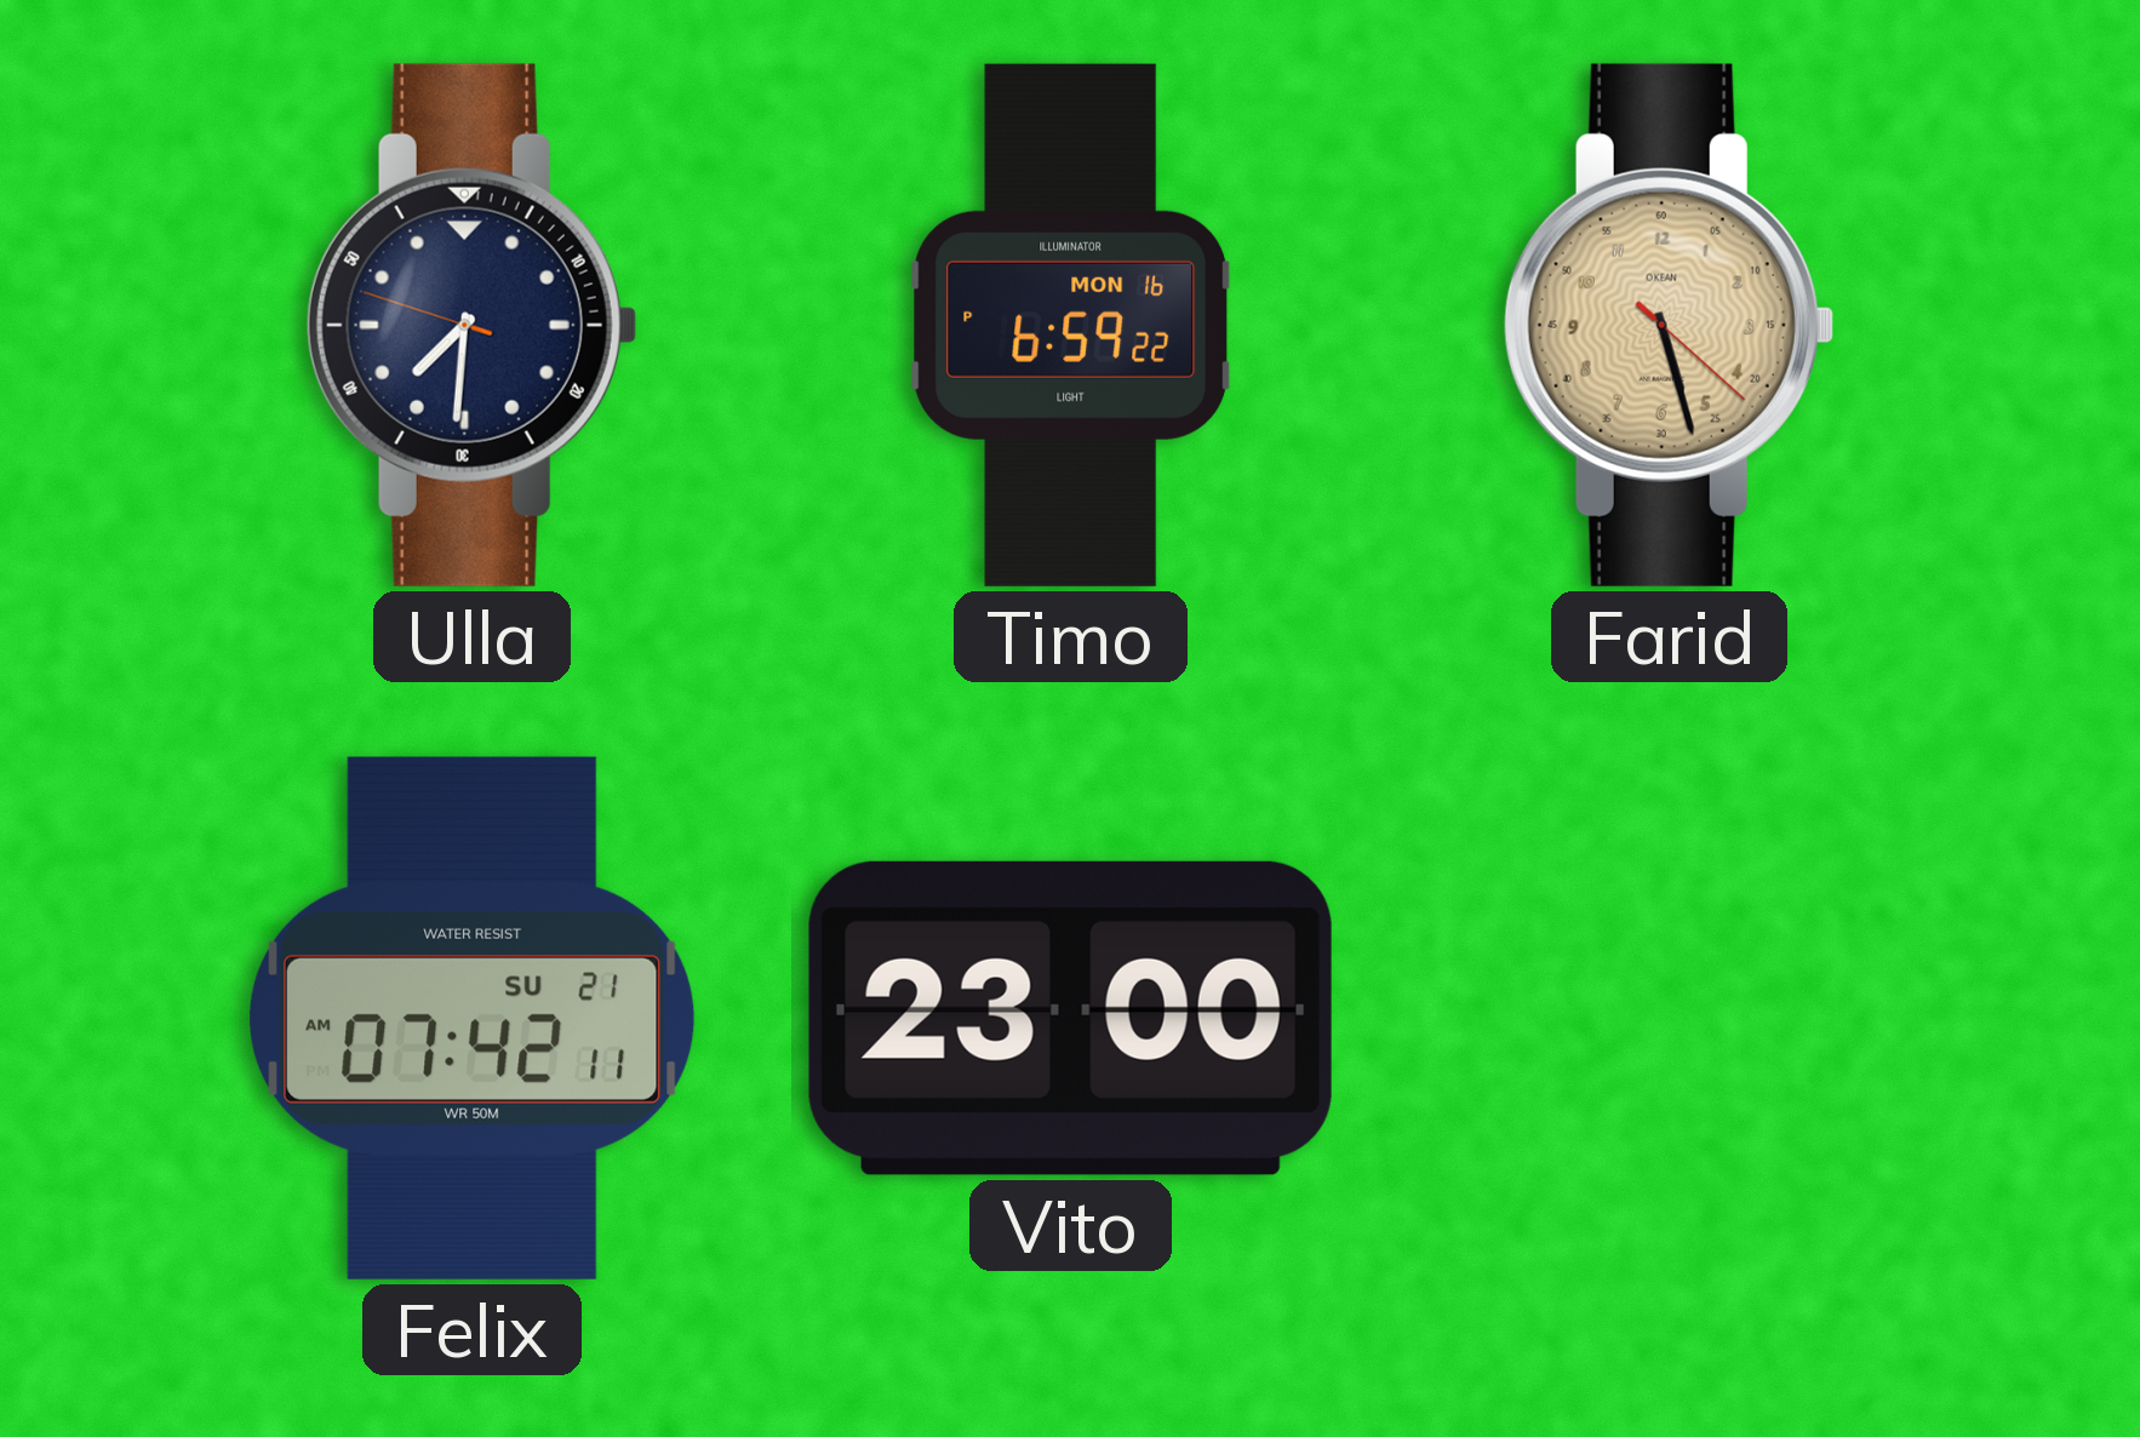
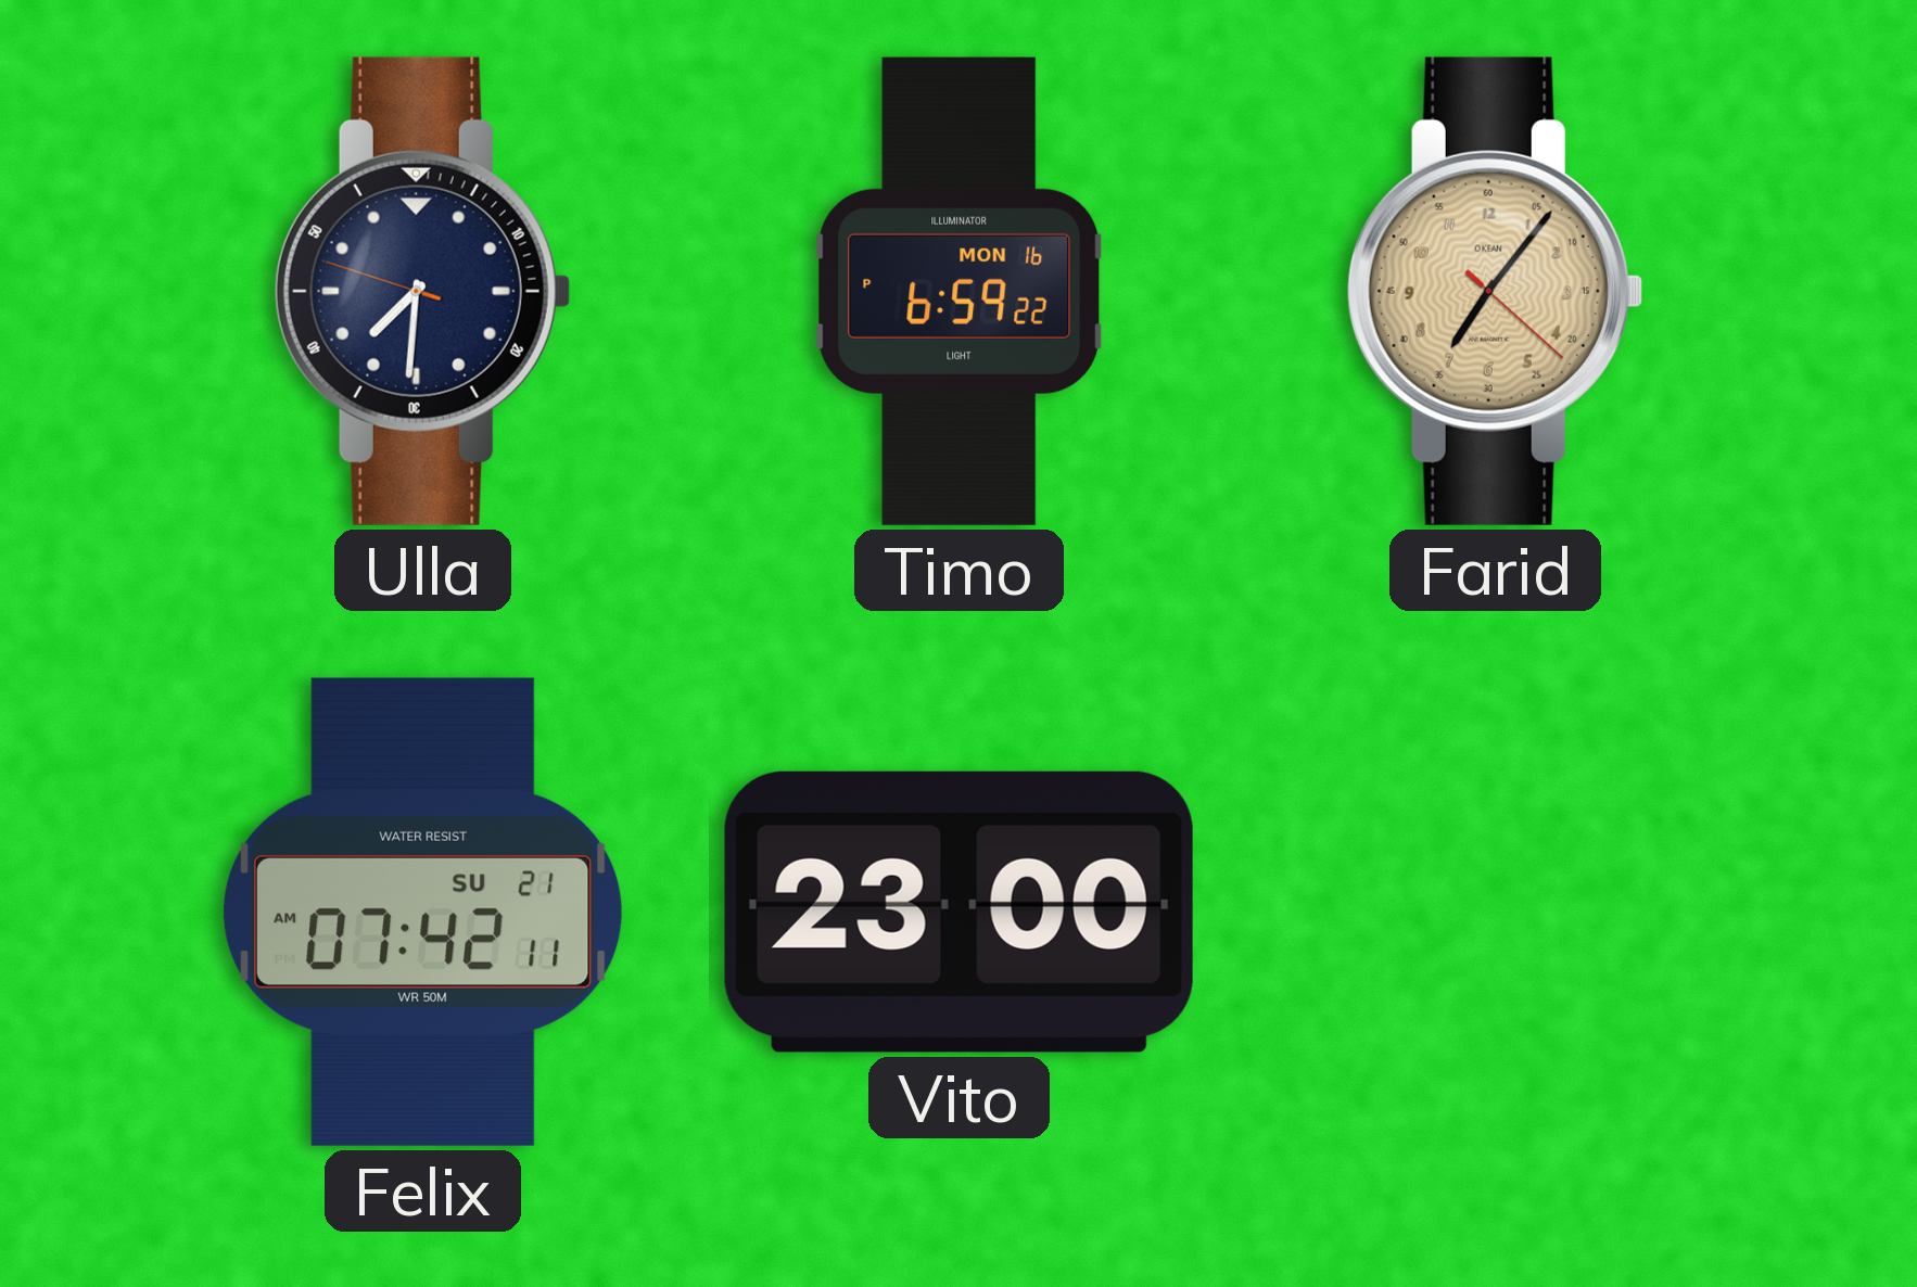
Farid: 5:27 -> 7:06
